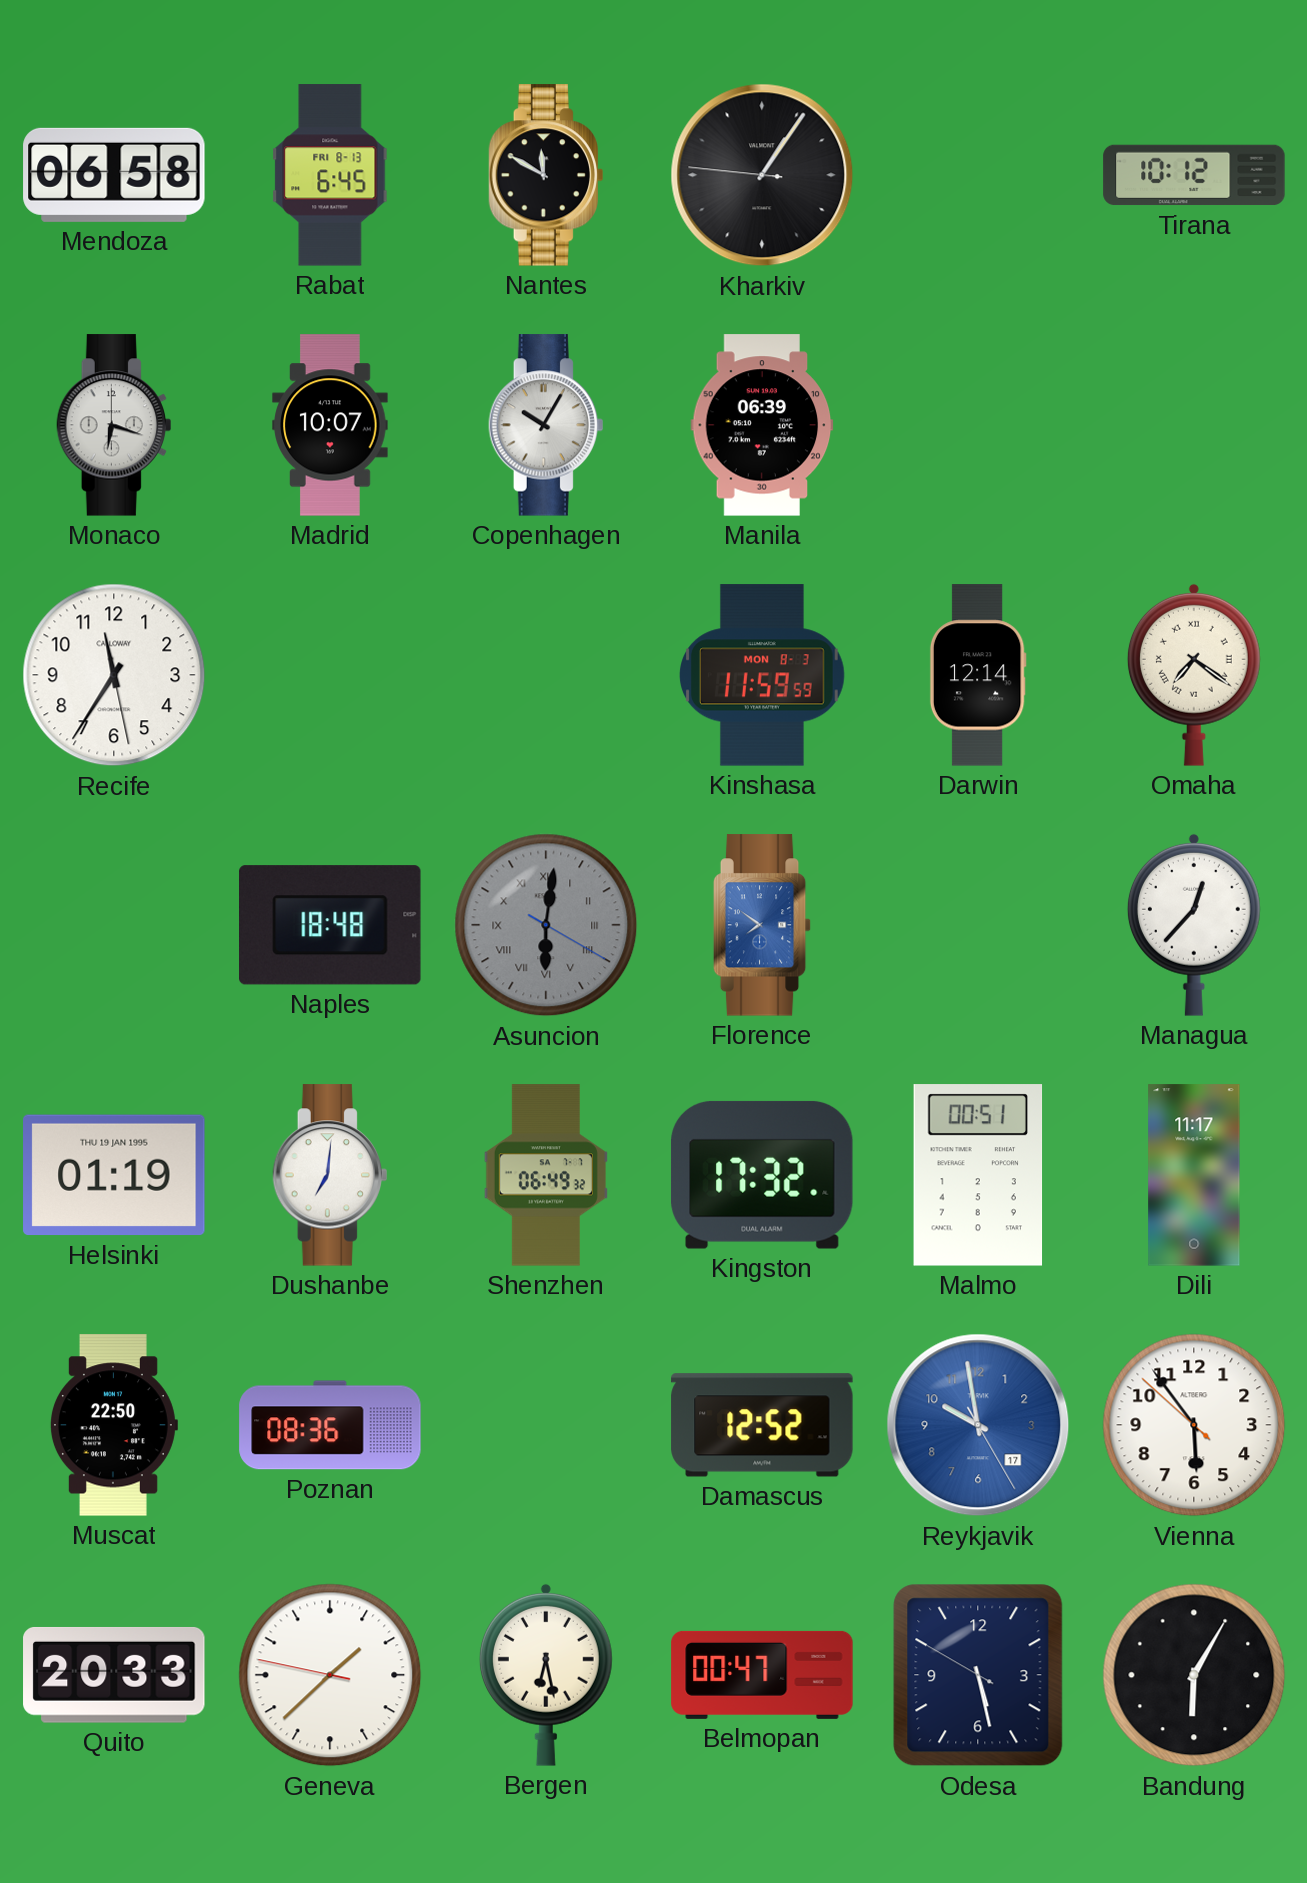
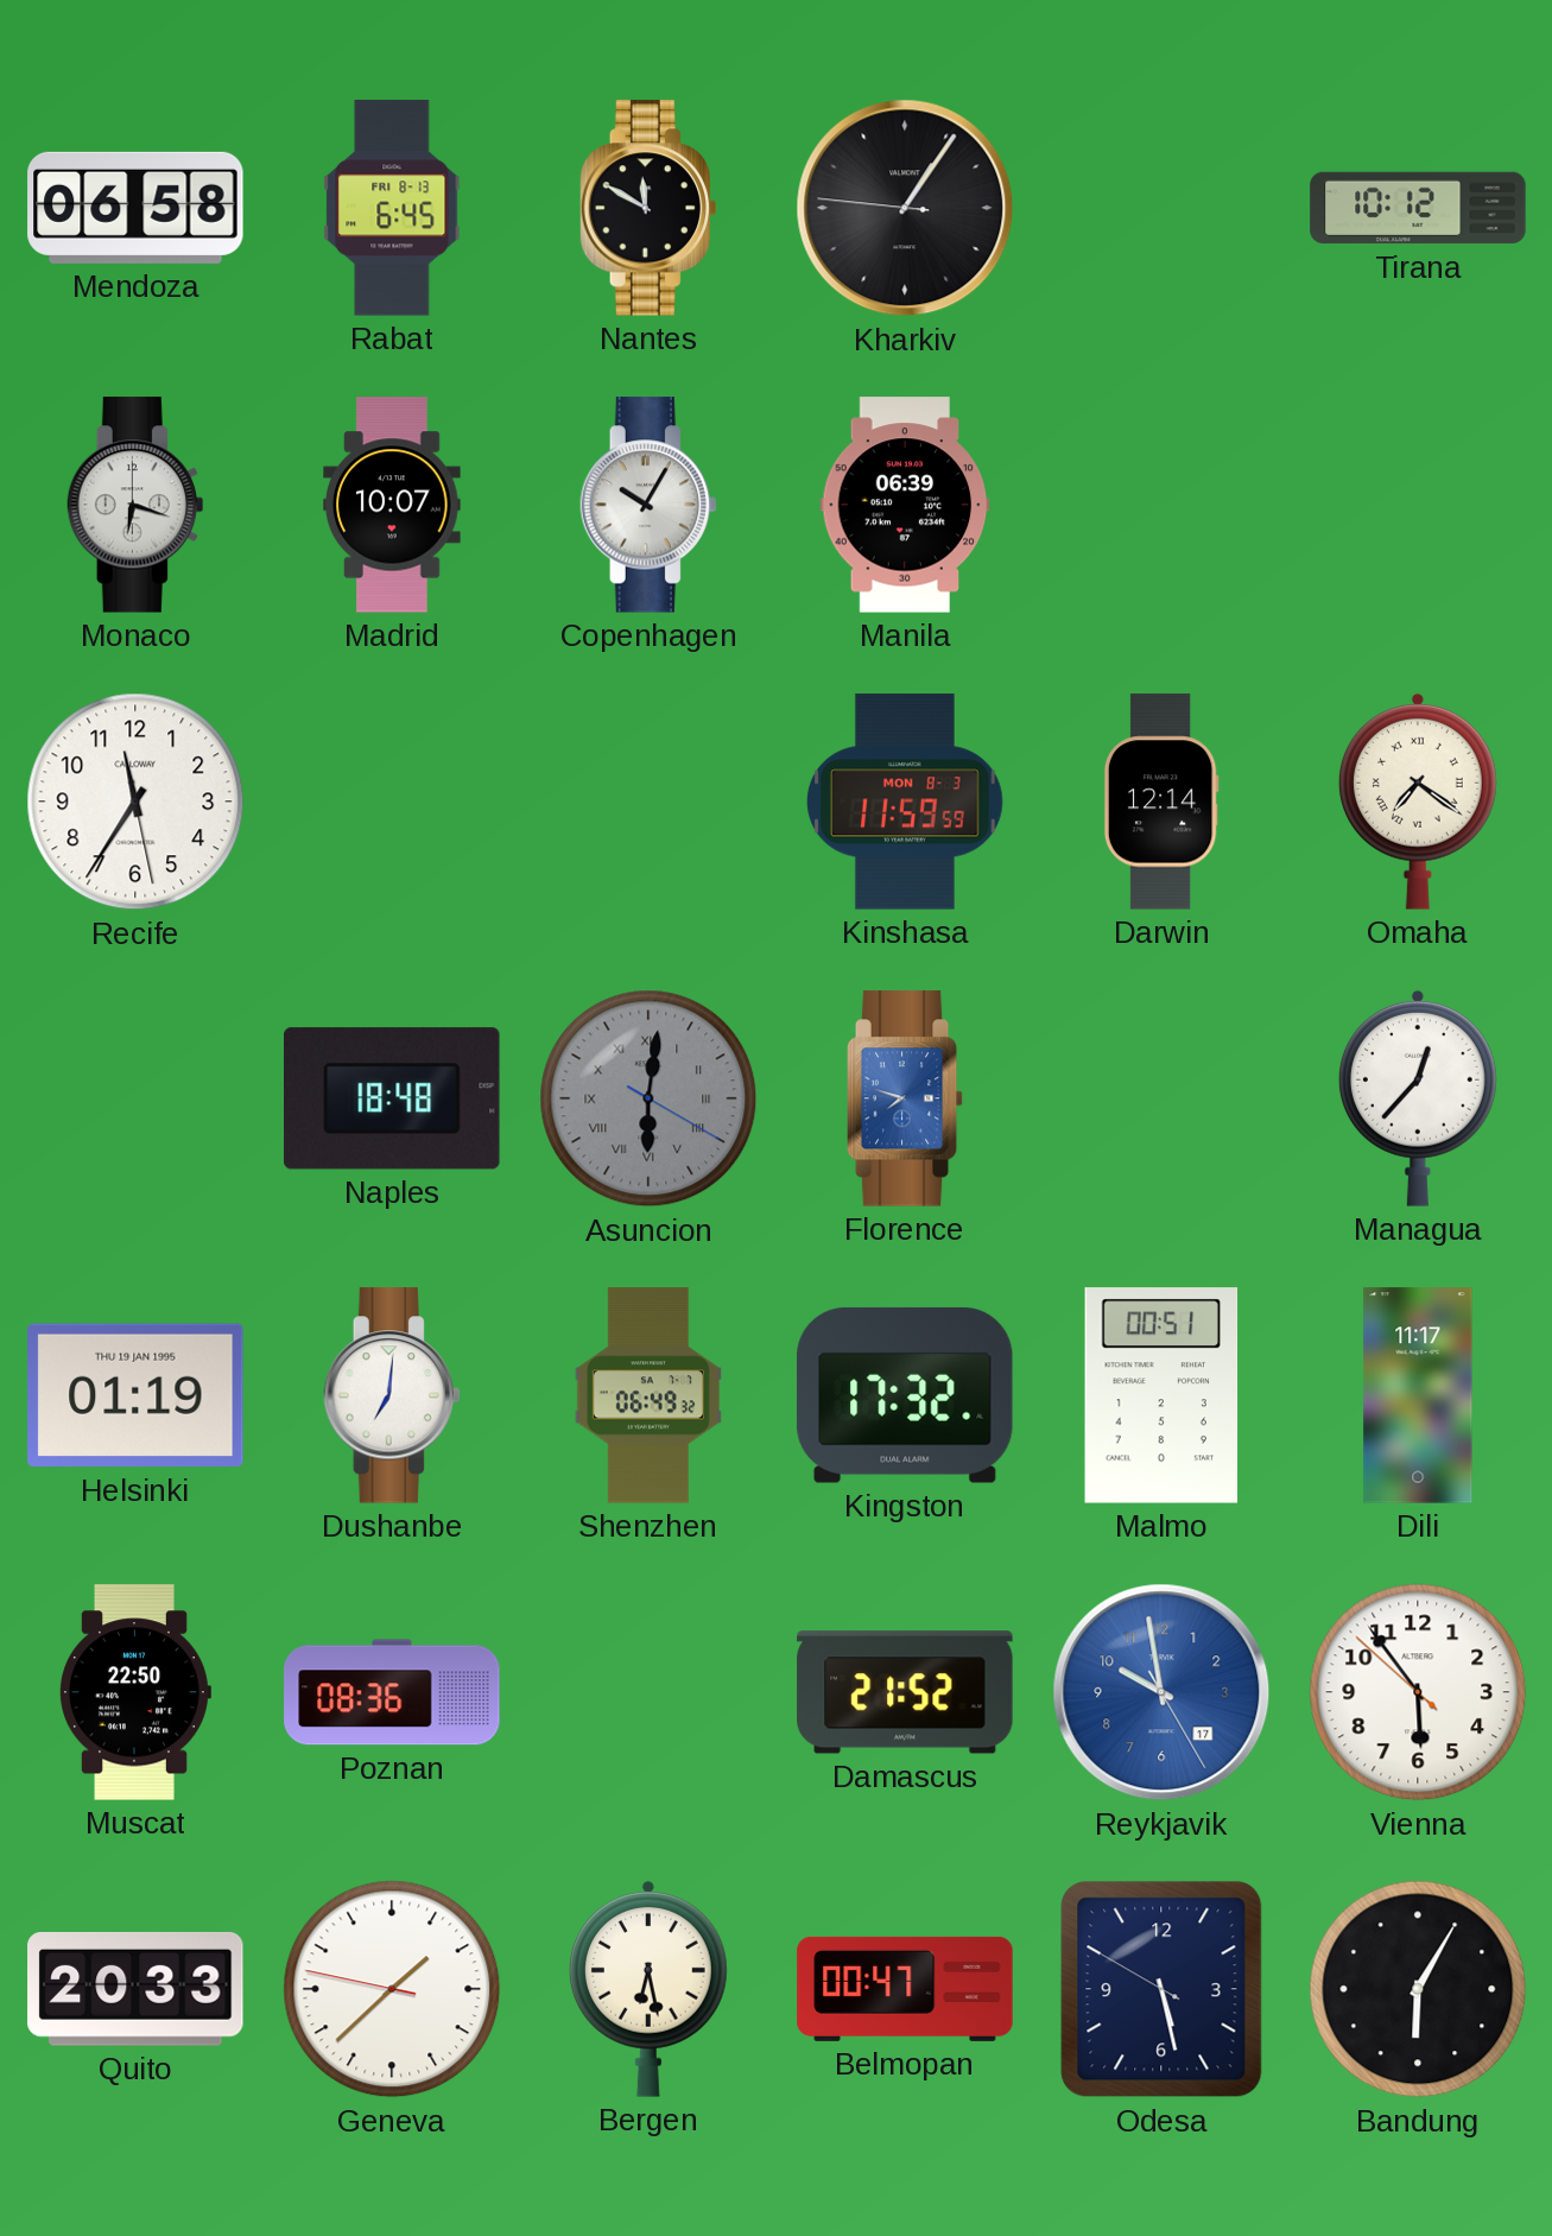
Florence: 7:51 -> 7:48
Damascus: 12:52 -> 21:52
